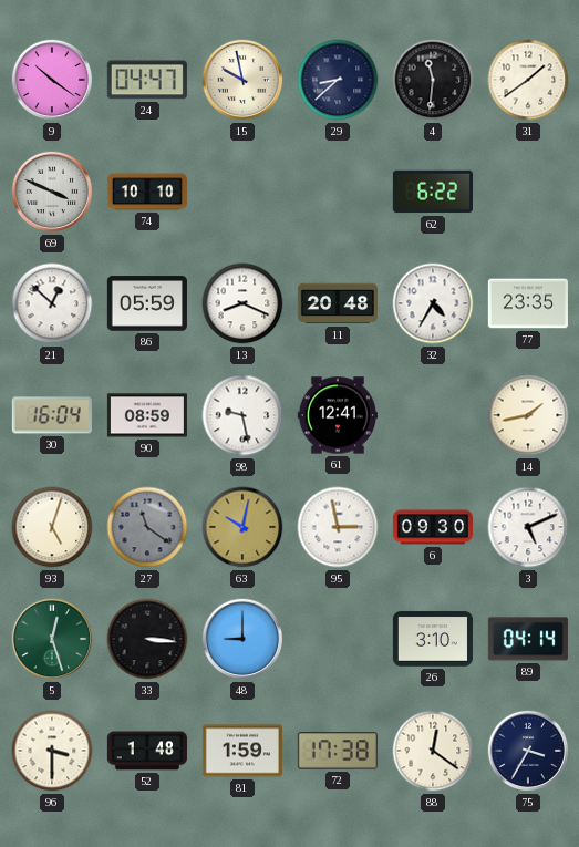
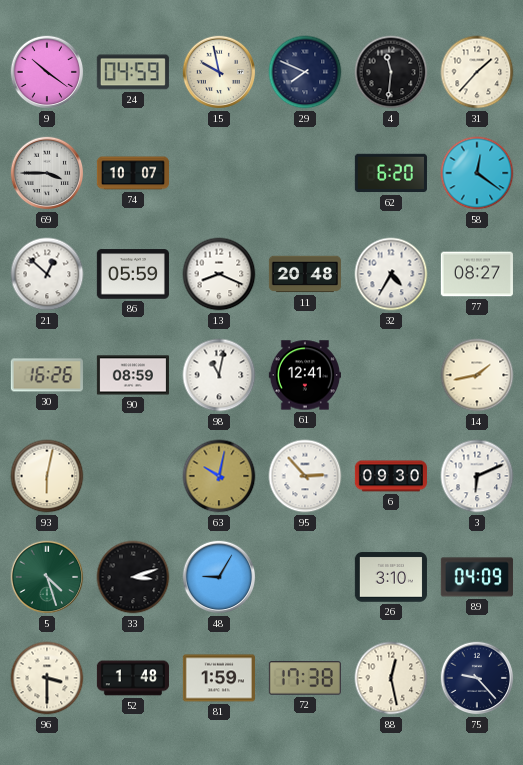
24: 04:47 -> 04:59
29: 8:38 -> 7:49
31: 1:39 -> 1:37
69: 3:49 -> 3:45
74: 10:10 -> 10:07
62: 6:22 -> 6:20
58: none -> 12:21
77: 23:35 -> 08:27
30: 16:04 -> 16:26
98: 9:28 -> 11:02
93: 5:03 -> 6:02
27: 11:21 -> none
95: 2:58 -> 2:53
3: 5:11 -> 6:11
5: 12:27 -> 4:27
33: 3:16 -> 3:12
48: 9:00 -> 9:05
89: 04:14 -> 04:09
88: 12:21 -> 12:28
75: 3:35 -> 9:23
